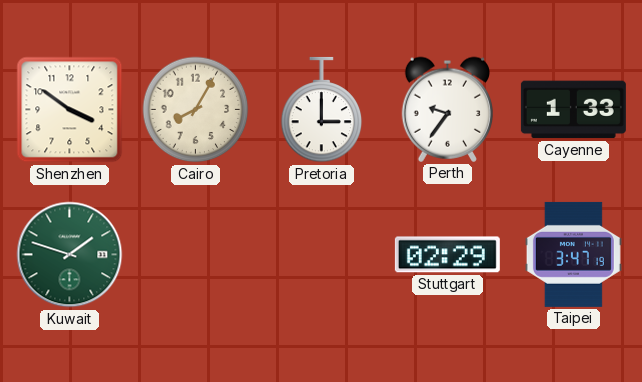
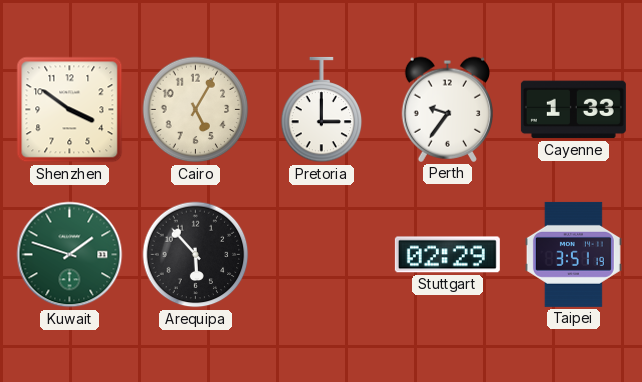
Cairo: 8:05 -> 5:05
Arequipa: none -> 5:53
Taipei: 3:47 -> 3:51
